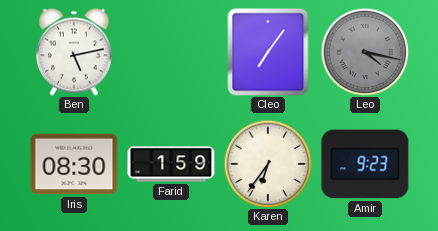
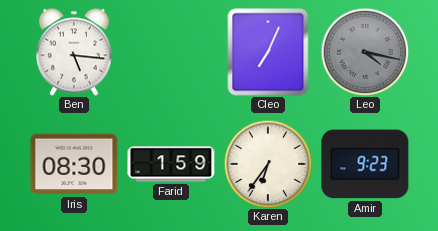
Ben: 5:13 -> 5:16
Cleo: 7:06 -> 7:04
